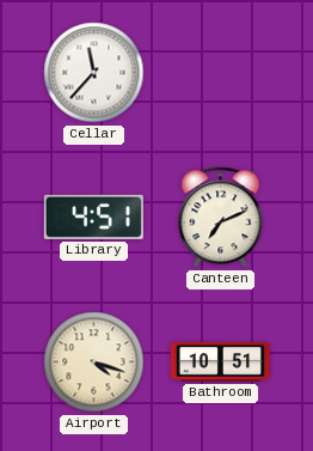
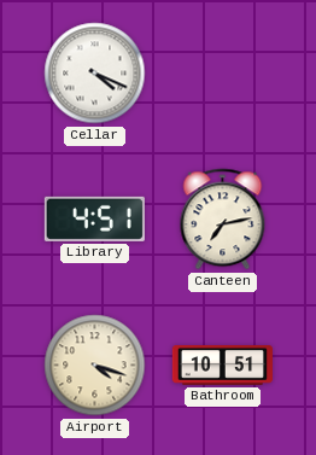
Cellar: 11:37 -> 4:19
Canteen: 7:11 -> 7:13
